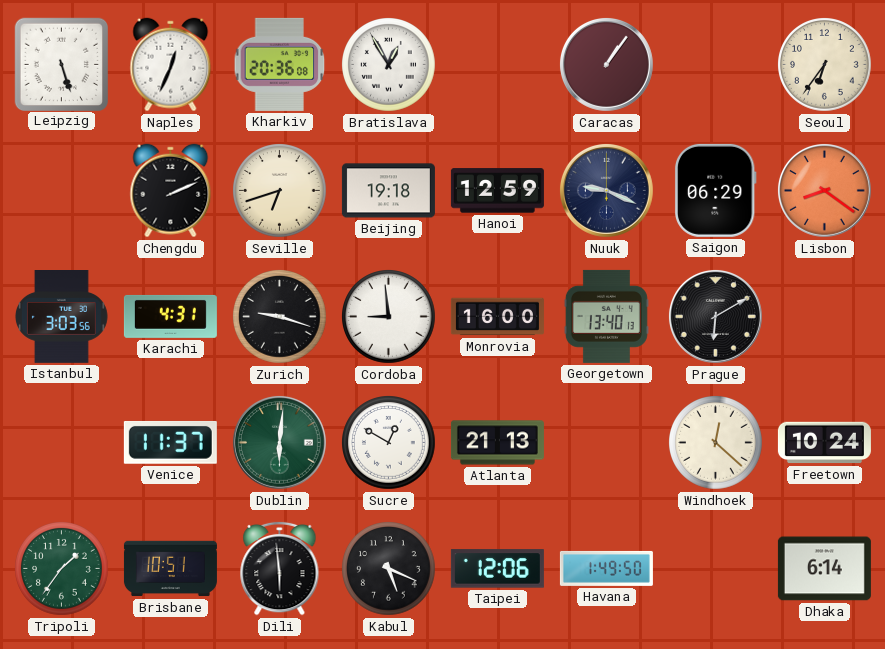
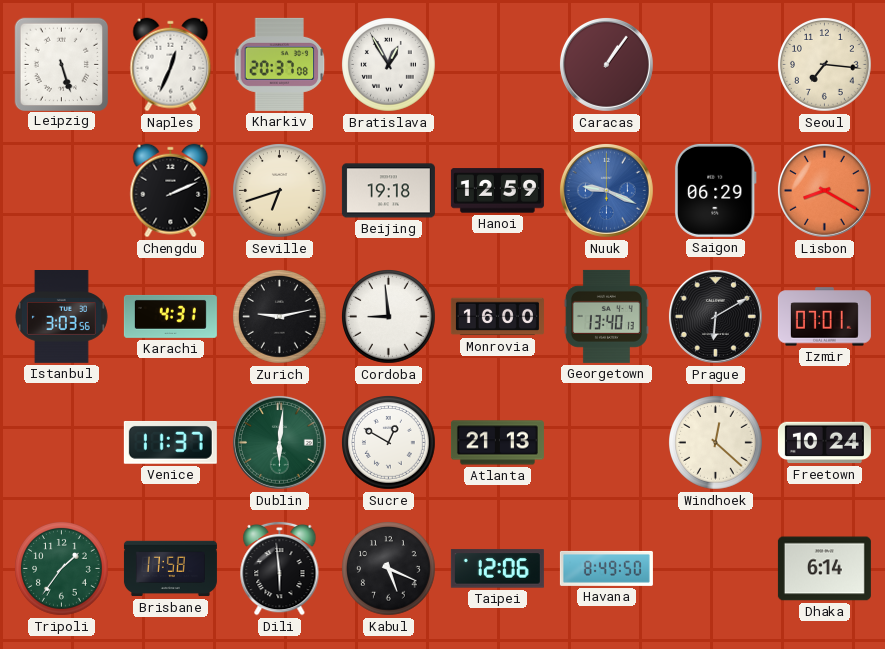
Kharkiv: 20:36 -> 20:37
Seoul: 6:36 -> 7:16
Nuuk dial: navy -> blue
Lisbon: 8:21 -> 8:20
Zurich: 9:18 -> 9:13
Izmir: none -> 07:01
Brisbane: 10:51 -> 17:58
Havana: 1:49 -> 8:49
